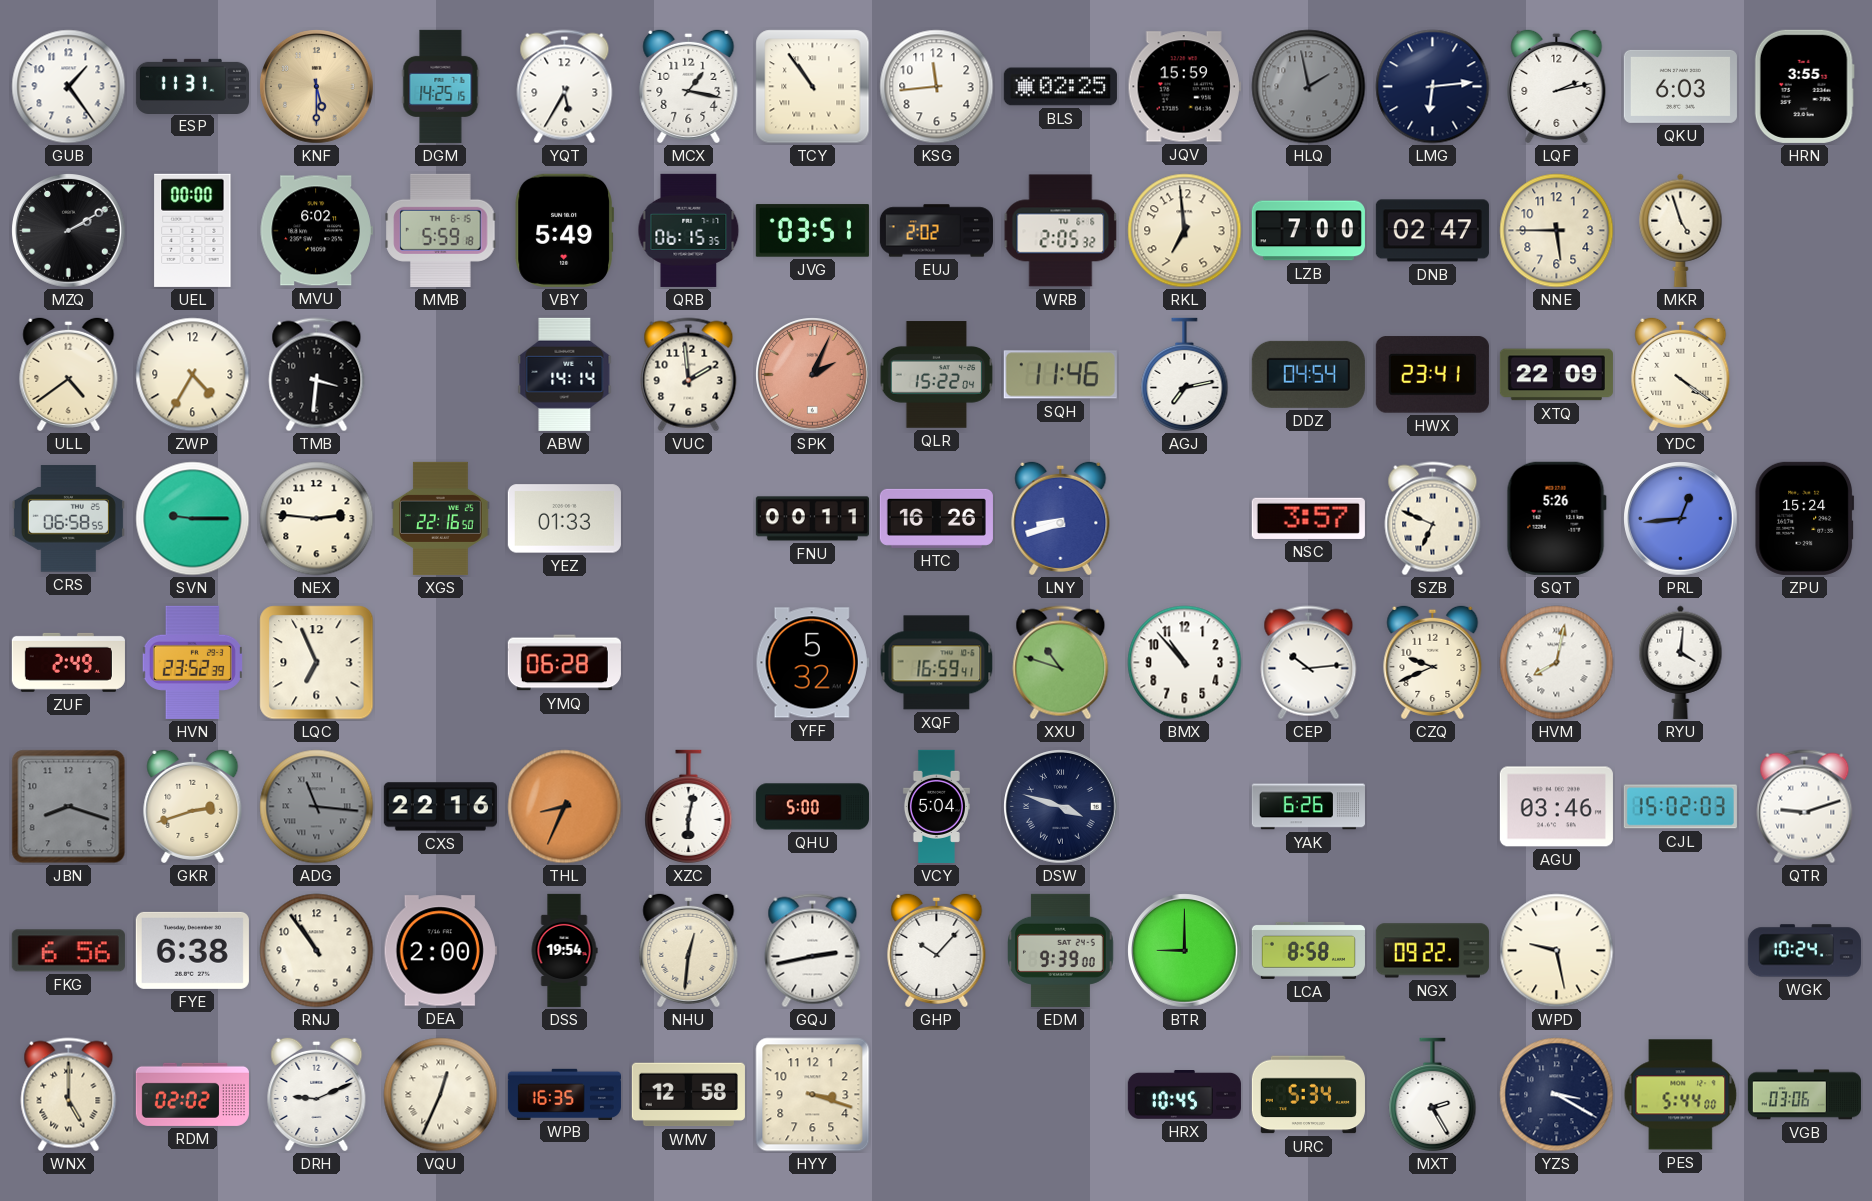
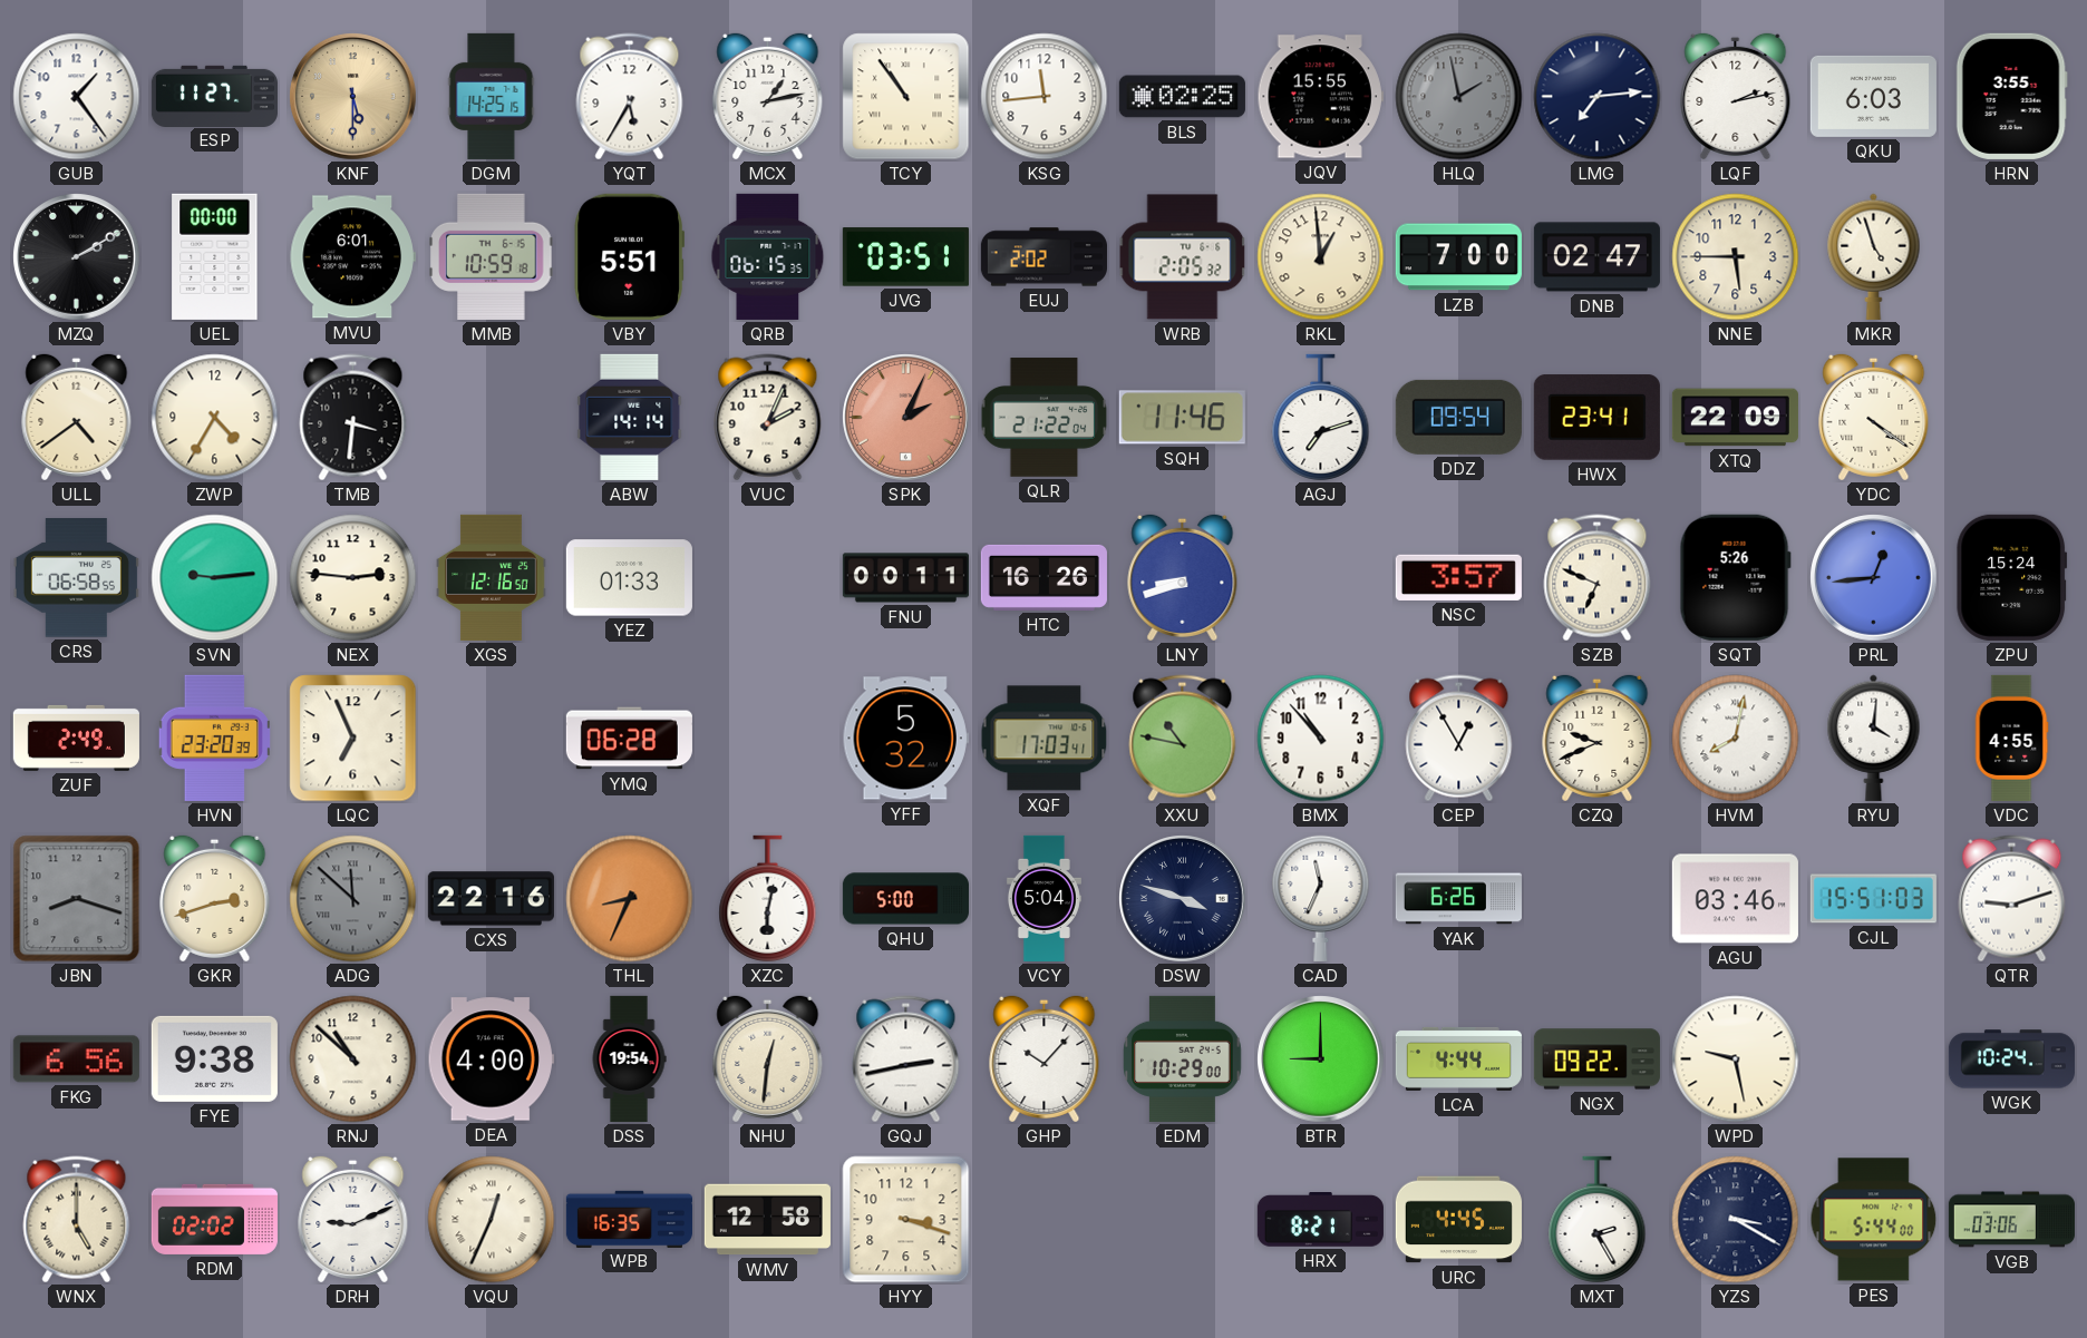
ESP: 11:31 -> 11:27
MCX: 1:17 -> 1:13
JQV: 15:59 -> 15:55
LMG: 6:14 -> 7:14
MVU: 6:02 -> 6:01
MMB: 5:59 -> 10:59
VBY: 5:49 -> 5:51
RKL: 6:59 -> 12:59
VUC: 1:59 -> 2:04
QLR: 15:22 -> 21:22
AGJ: 7:13 -> 7:12
DDZ: 04:54 -> 09:54
SVN: 9:15 -> 9:14
XGS: 22:16 -> 12:16
HVN: 23:52 -> 23:20
XQF: 16:59 -> 17:03
XXU: 10:48 -> 10:47
CEP: 10:14 -> 12:55
VDC: none -> 4:55
ADG: 11:16 -> 11:52
CAD: none -> 11:34
CJL: 15:02 -> 15:51
FYE: 6:38 -> 9:38
RNJ: 10:54 -> 10:52
DEA: 2:00 -> 4:00
EDM: 9:39 -> 10:29
LCA: 8:58 -> 4:44
HRX: 10:45 -> 8:21
URC: 5:34 -> 4:45
